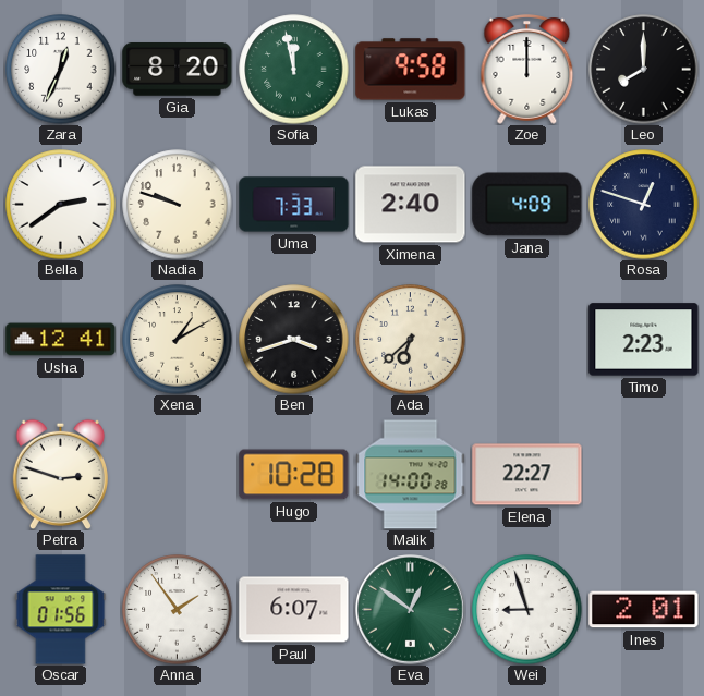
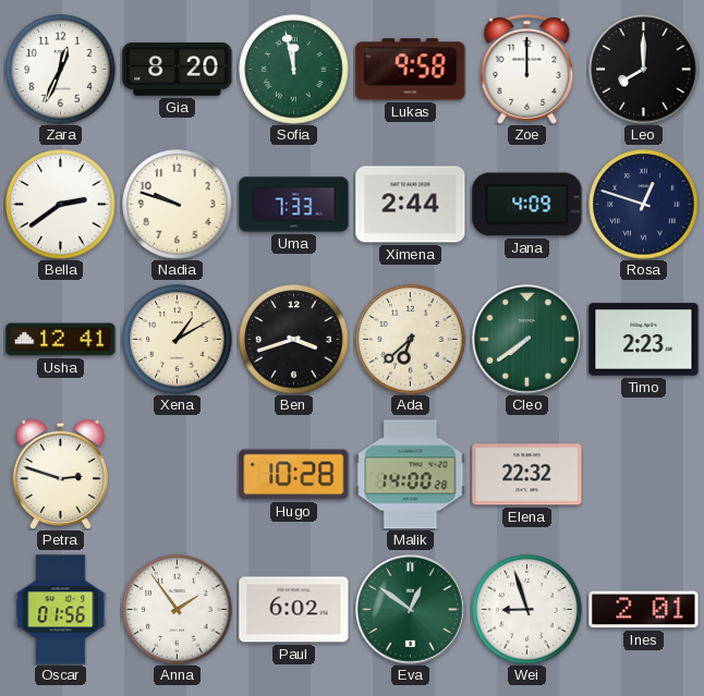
Ximena: 2:40 -> 2:44
Cleo: none -> 7:39
Elena: 22:27 -> 22:32
Paul: 6:07 -> 6:02
